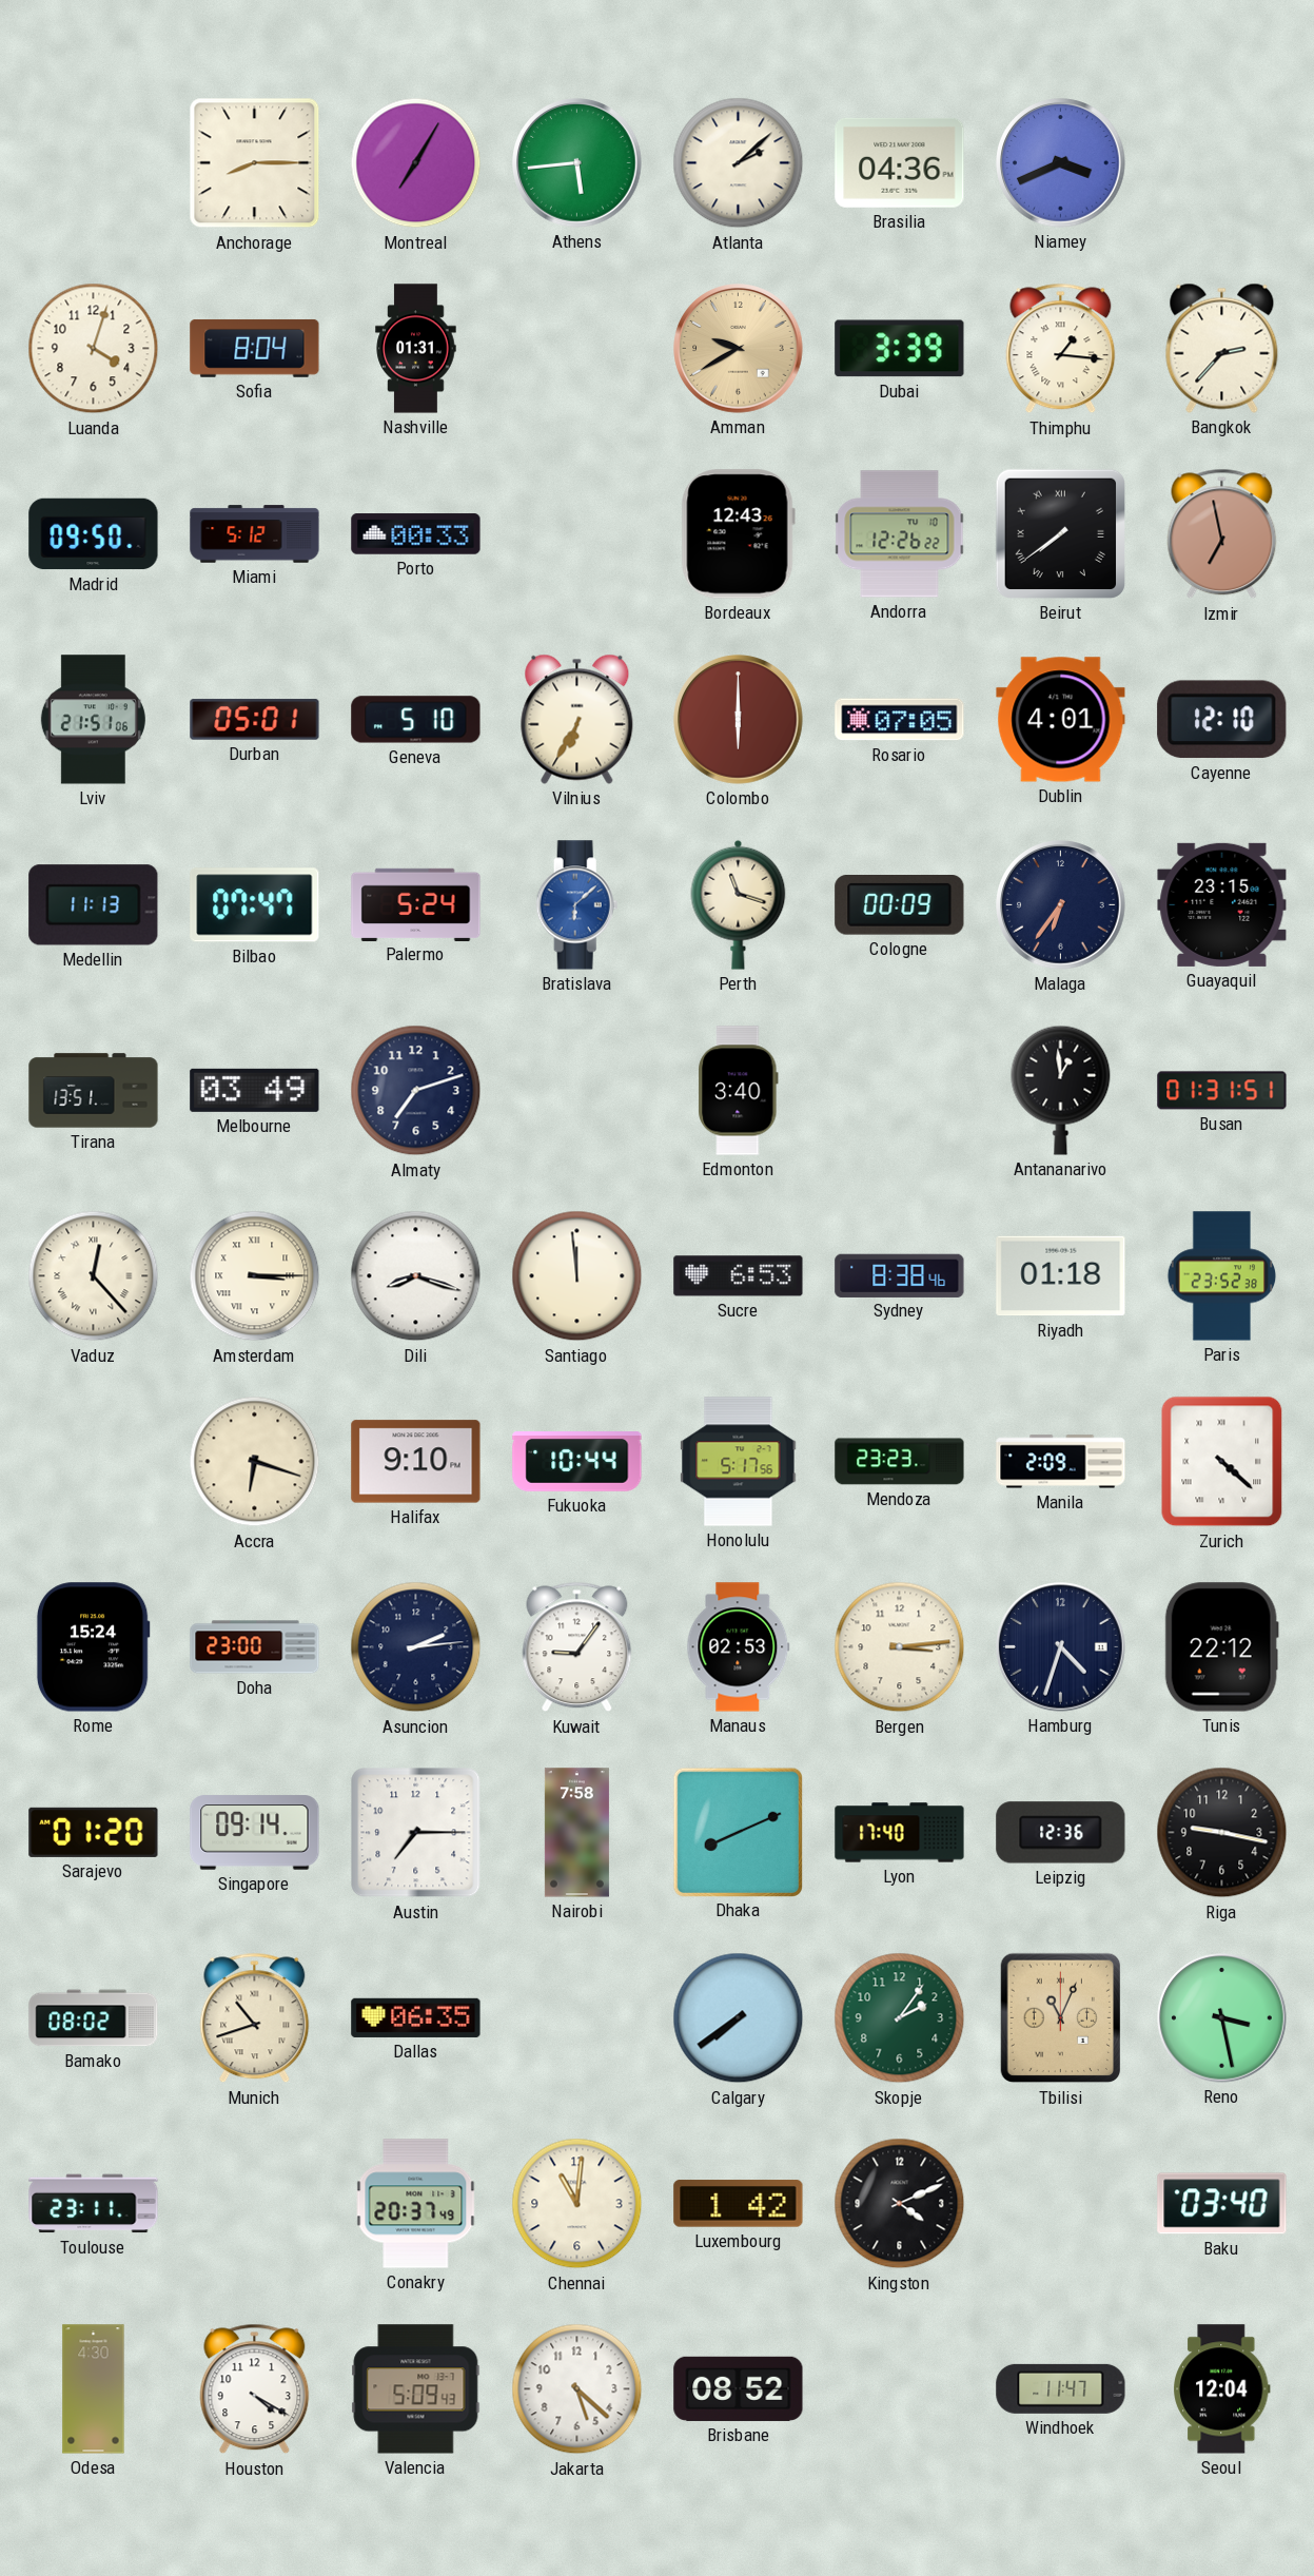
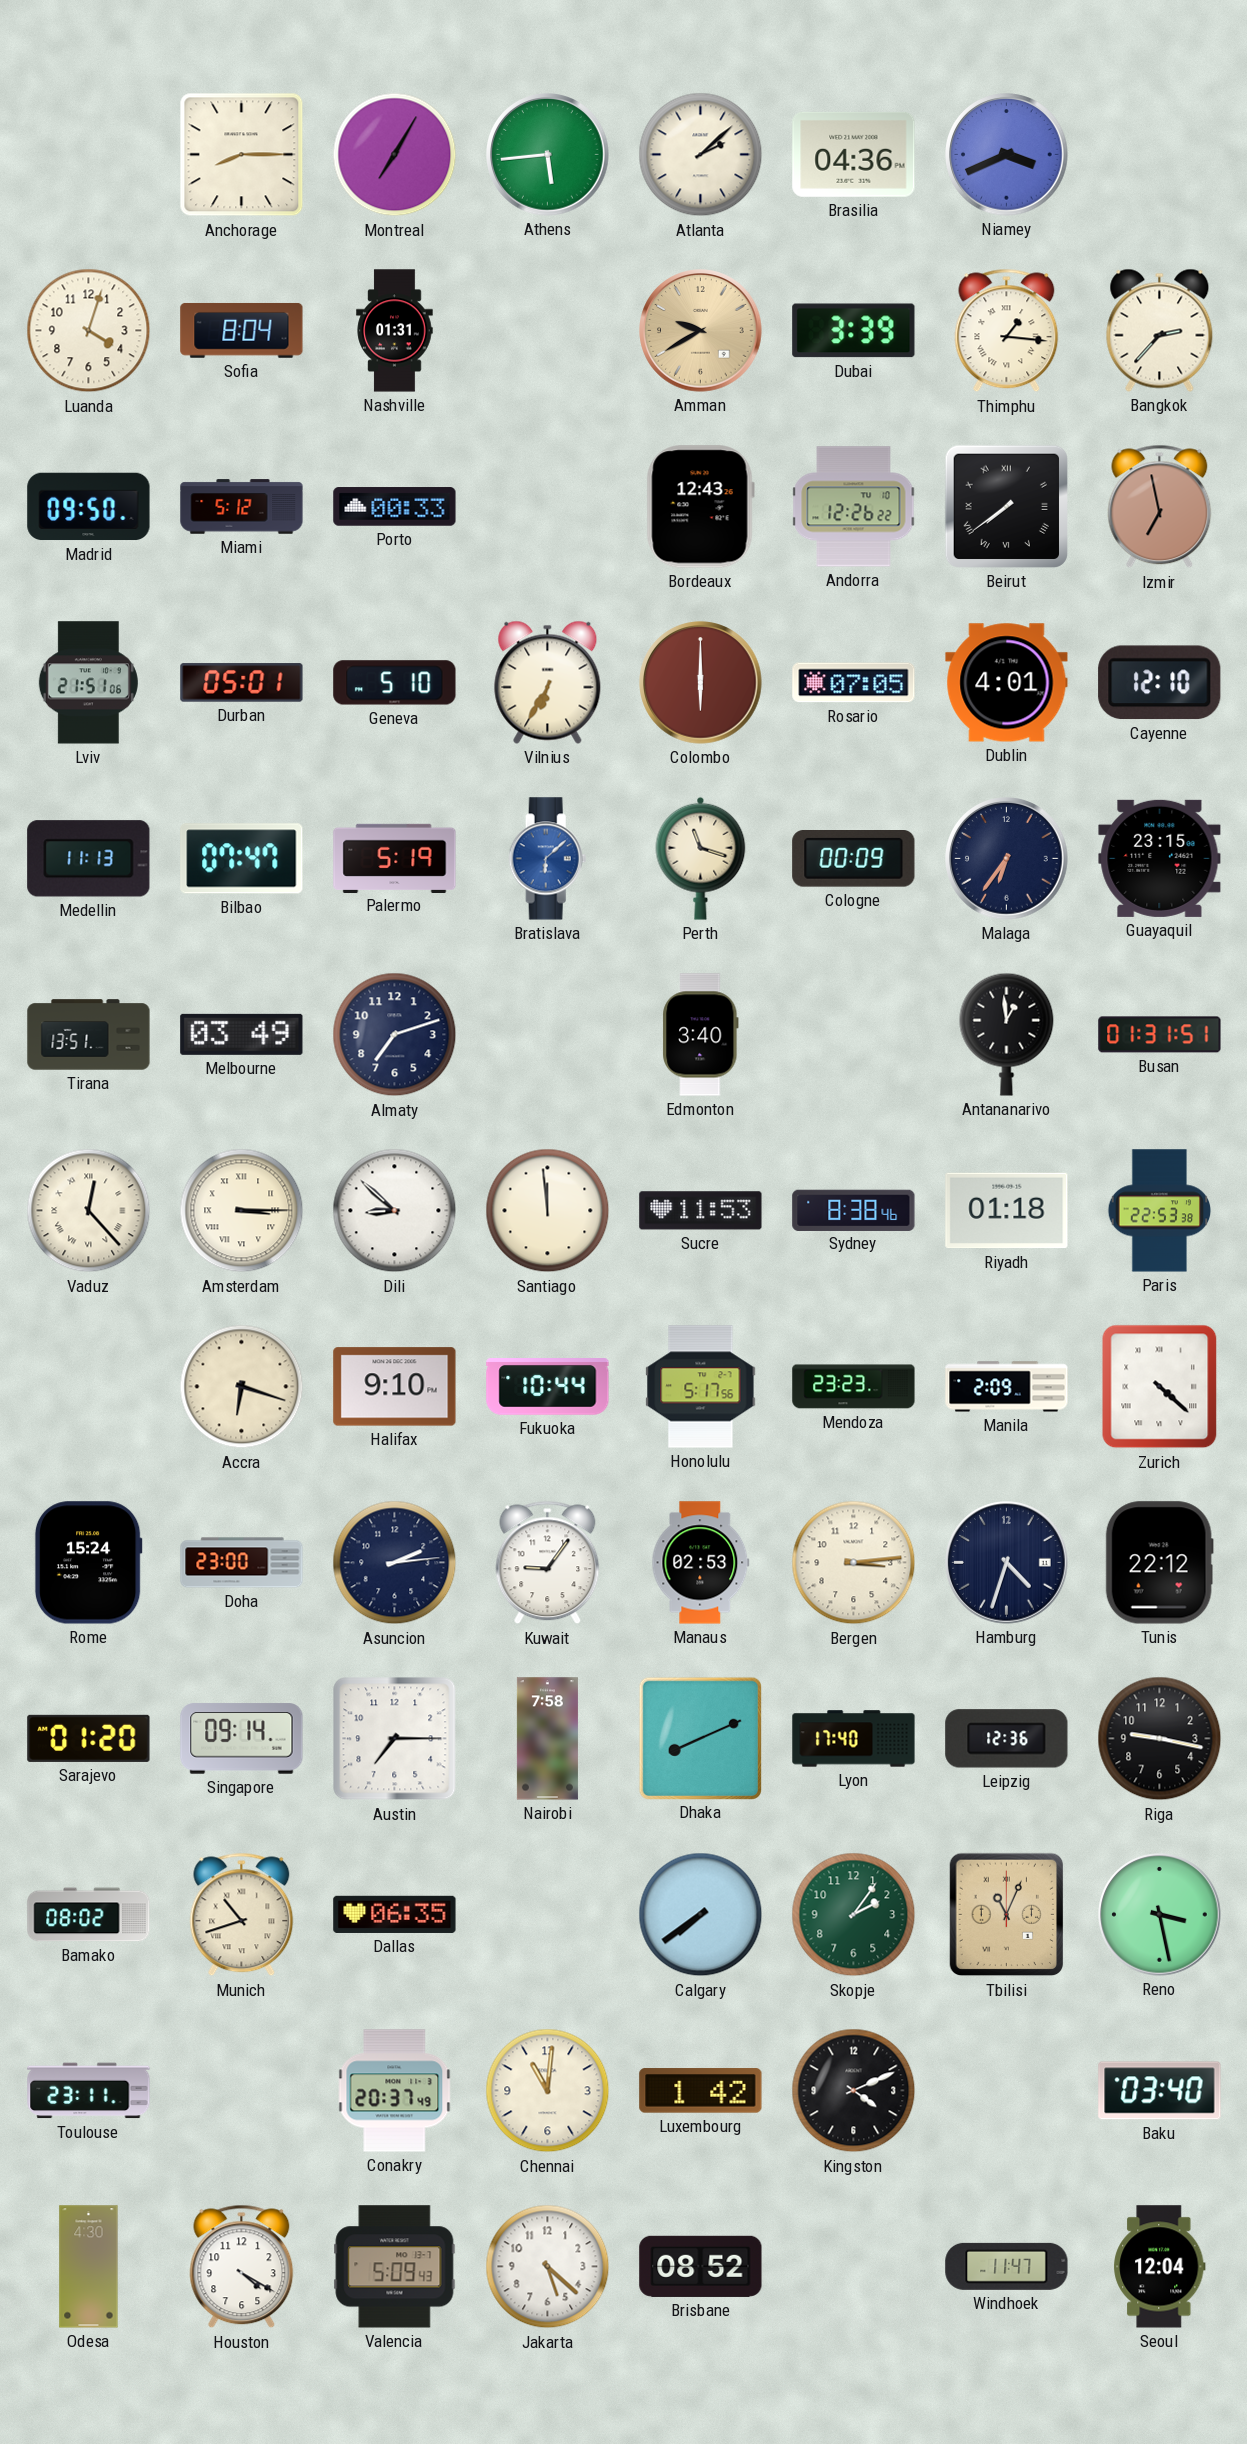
Palermo: 5:24 -> 5:19
Dili: 8:18 -> 8:52
Sucre: 6:53 -> 11:53
Paris: 23:52 -> 22:53
